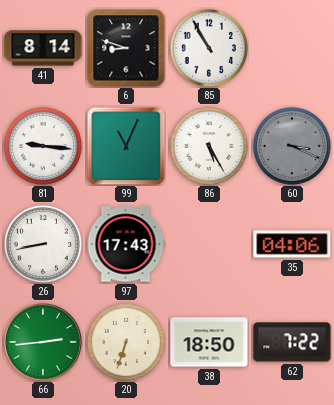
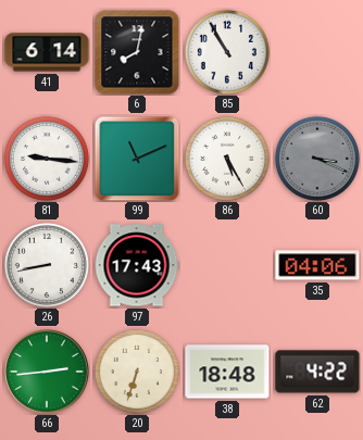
41: 8:14 -> 6:14
6: 8:48 -> 8:02
99: 11:04 -> 11:11
38: 18:50 -> 18:48
62: 7:22 -> 4:22
